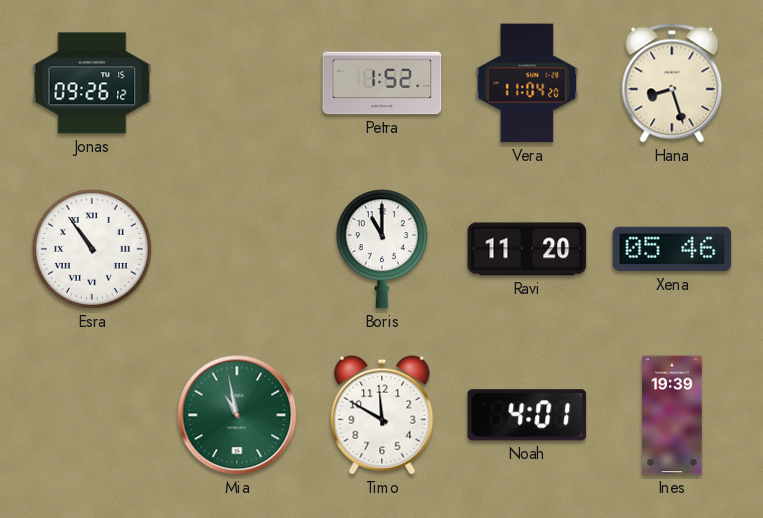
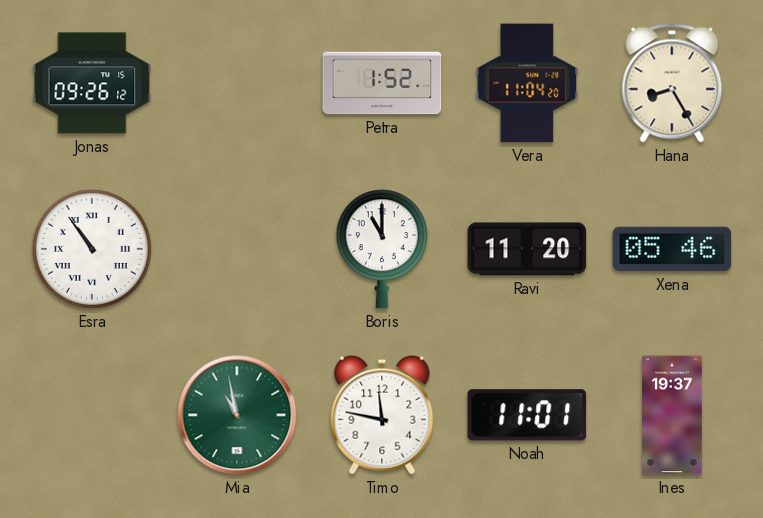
Hana: 8:27 -> 8:25
Timo: 11:50 -> 11:47
Noah: 4:01 -> 11:01
Ines: 19:39 -> 19:37
